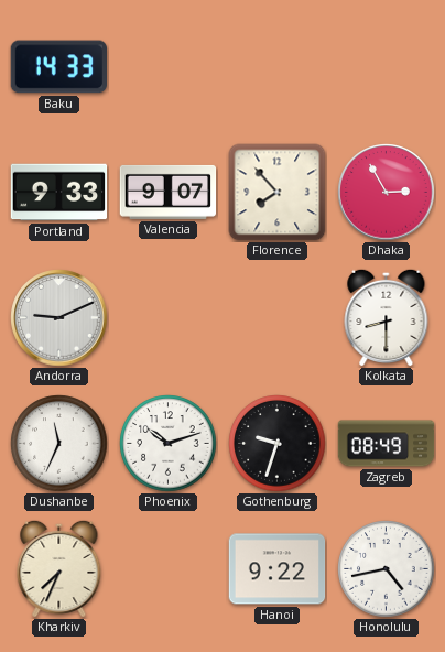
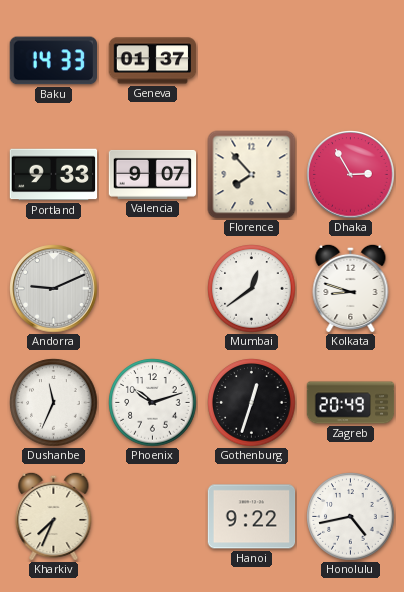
Geneva: none -> 01:37
Mumbai: none -> 12:39
Kolkata: 8:30 -> 8:48
Gothenburg: 9:33 -> 12:33
Zagreb: 08:49 -> 20:49
